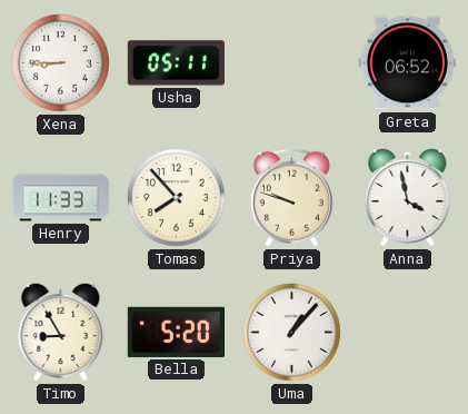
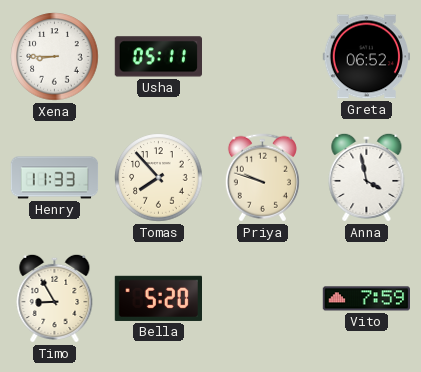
Uma: 1:07 -> none
Vito: none -> 7:59
